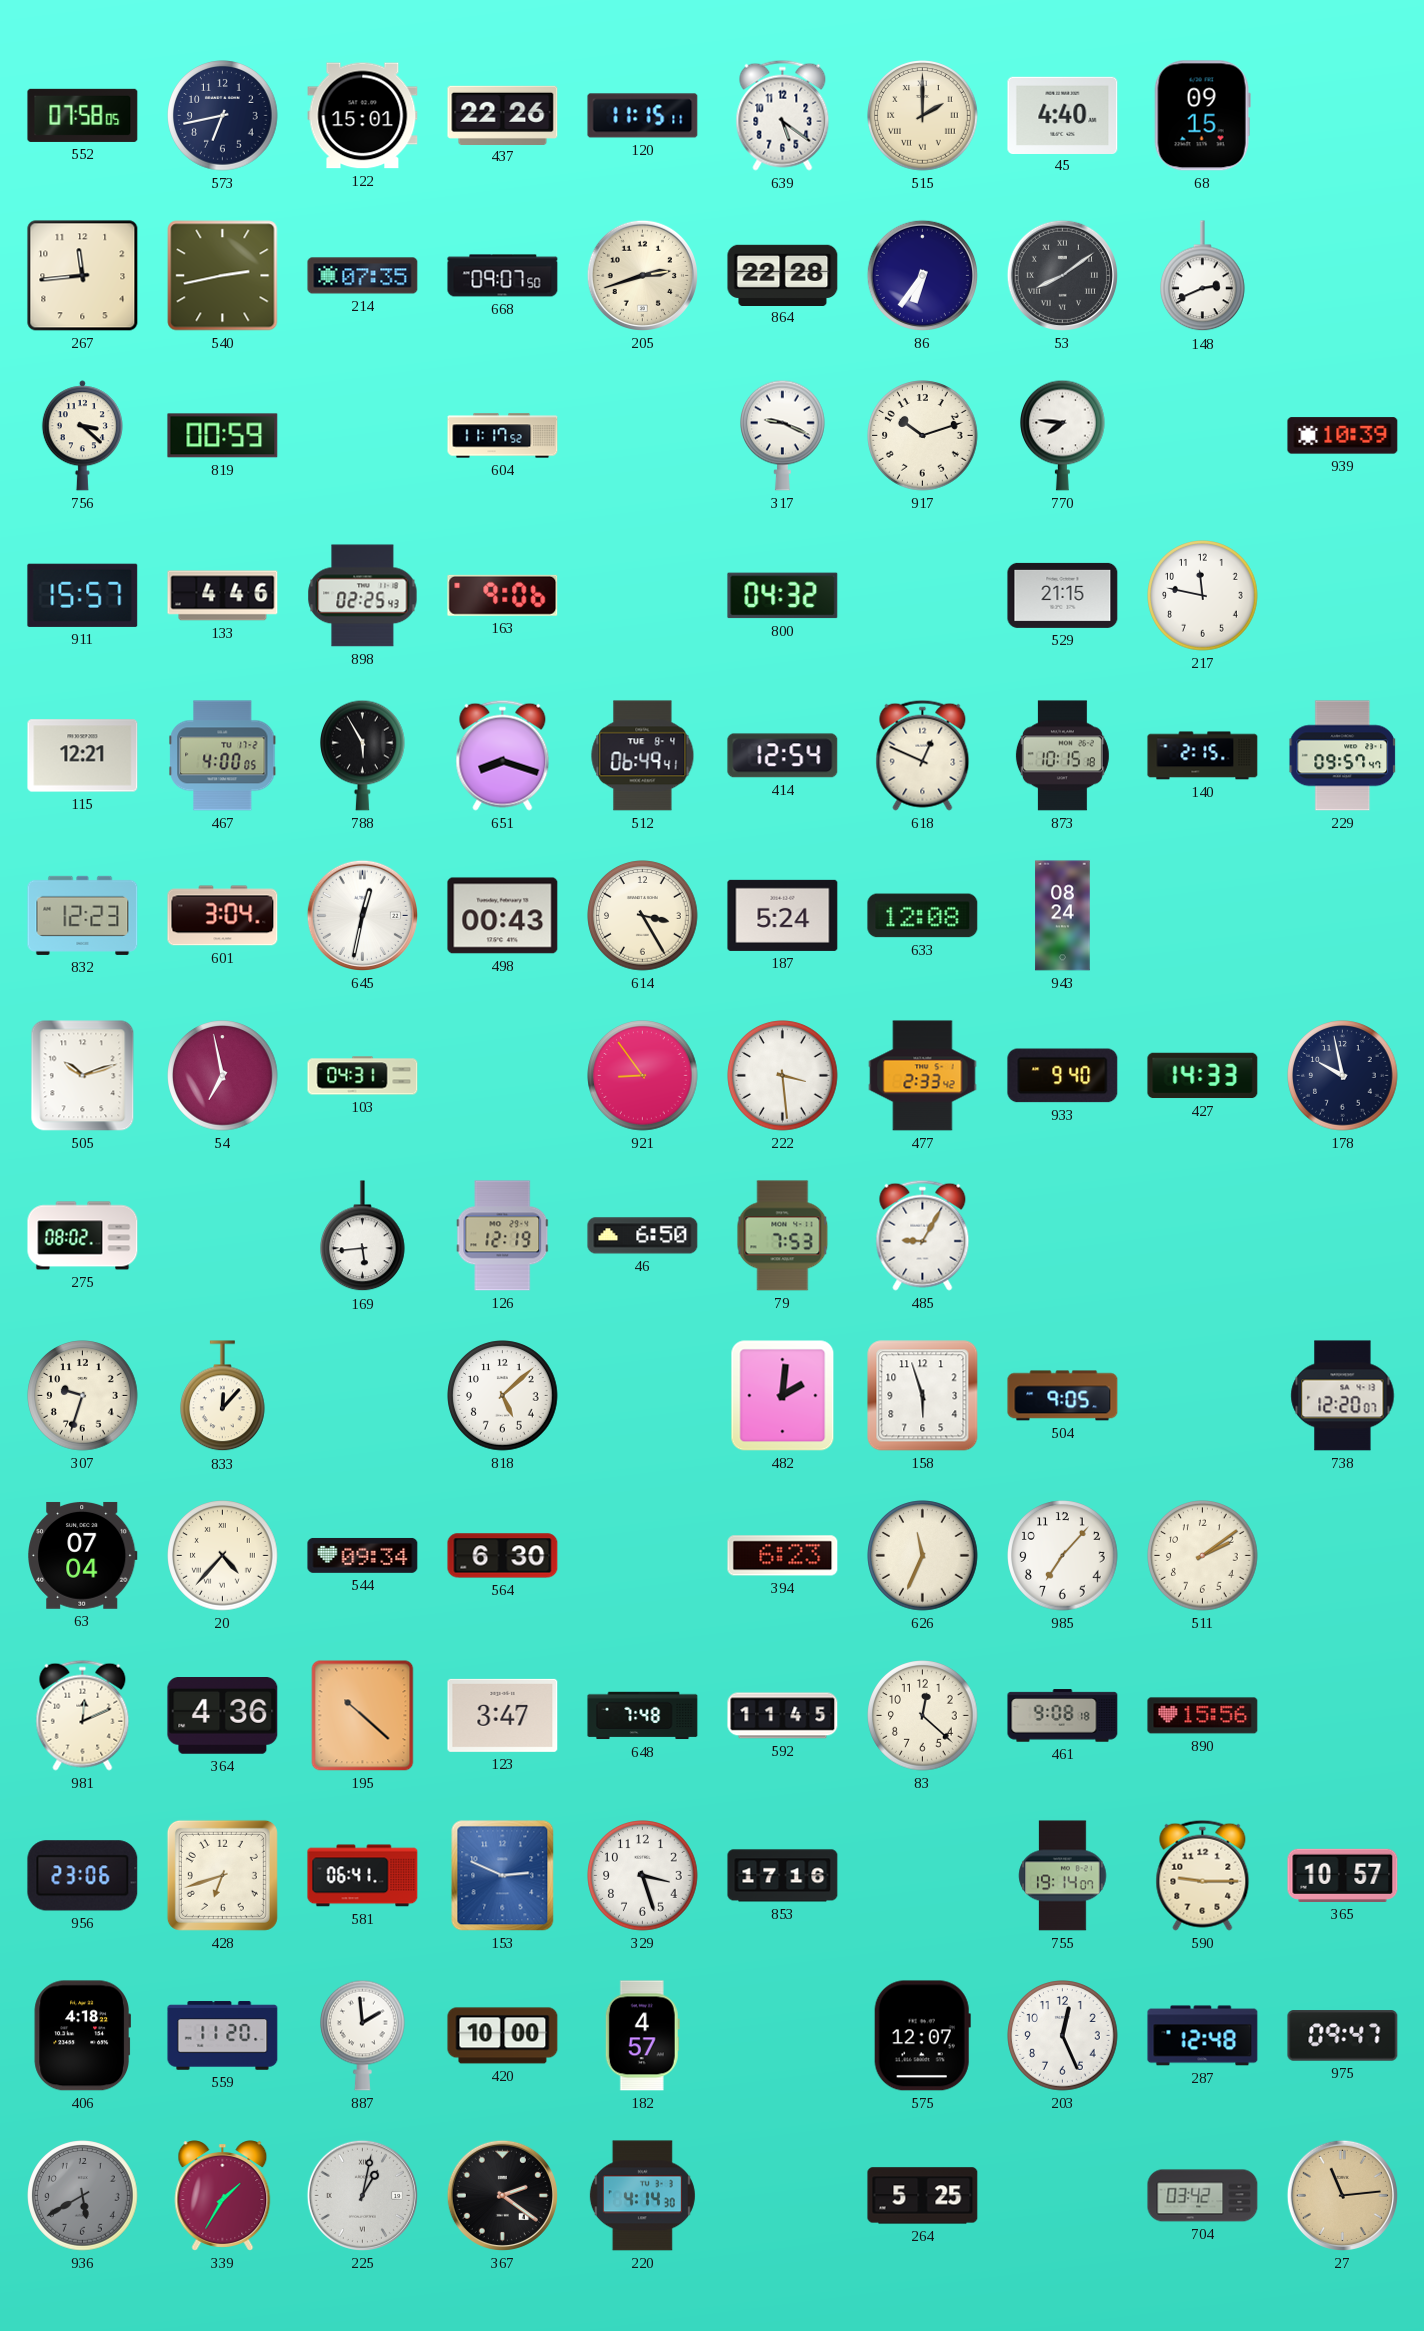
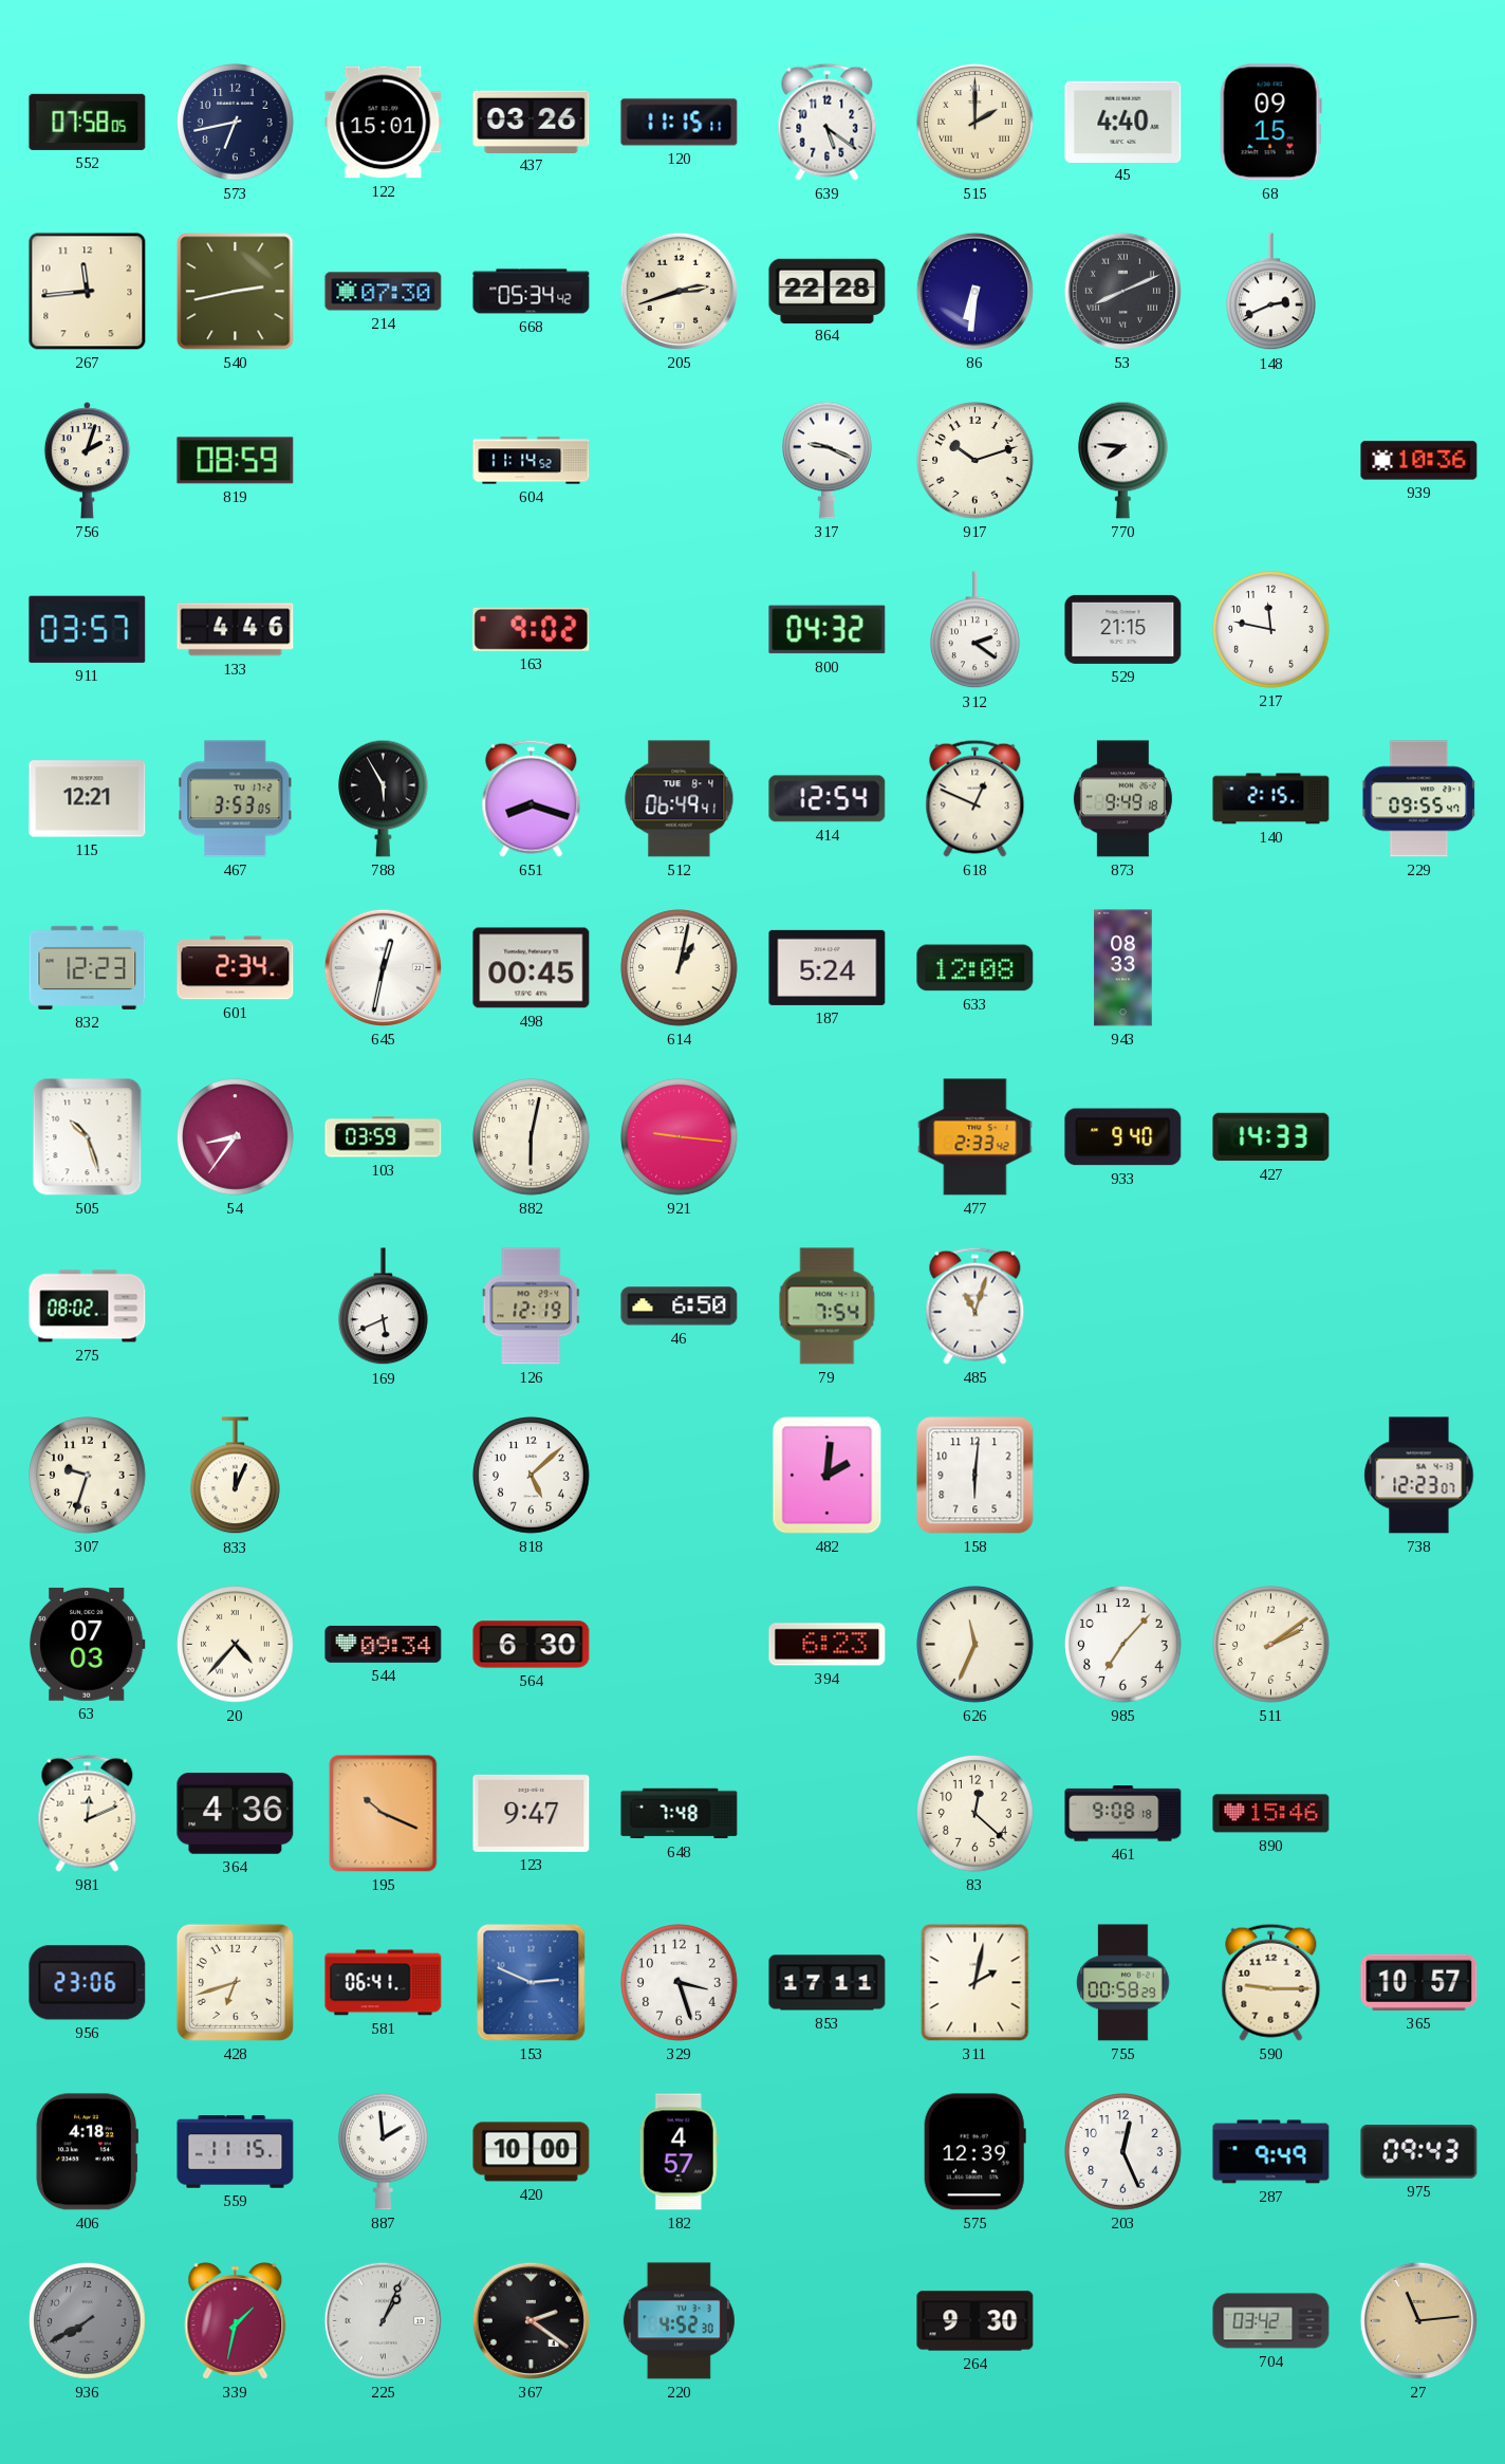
437: 22:26 -> 03:26
214: 07:35 -> 07:30
668: 09:07 -> 05:34
86: 6:36 -> 6:31
53: 8:09 -> 8:11
756: 3:22 -> 2:03
819: 00:59 -> 08:59
604: 11:17 -> 11:14
939: 10:39 -> 10:36
911: 15:57 -> 03:57
898: 02:25 -> none
163: 9:06 -> 9:02
312: none -> 2:21
467: 4:00 -> 3:53
873: 10:15 -> 9:49
229: 09:57 -> 09:55
601: 3:04 -> 2:34
498: 00:43 -> 00:45
614: 3:25 -> 1:02
943: 08:24 -> 08:33
505: 10:12 -> 10:27
54: 6:58 -> 8:36
103: 04:31 -> 03:59
882: none -> 6:02
921: 8:54 -> 9:16
222: 3:29 -> none
178: 9:58 -> none
169: 5:44 -> 5:41
79: 7:53 -> 7:54
485: 9:05 -> 11:03
833: 12:07 -> 12:04
158: 5:57 -> 6:01
504: 9:05 -> none
738: 12:20 -> 12:23
63: 07:04 -> 07:03
195: 10:22 -> 10:19
123: 3:47 -> 9:47
592: 11:45 -> none
890: 15:56 -> 15:46
853: 17:16 -> 17:11
311: none -> 2:02
755: 19:14 -> 00:58
559: 11:20 -> 11:15
575: 12:07 -> 12:39
287: 12:48 -> 9:49
975: 09:47 -> 09:43
936: 5:40 -> 7:40
339: 1:35 -> 1:32
225: 1:02 -> 1:04
220: 4:14 -> 4:52
264: 5:25 -> 9:30
